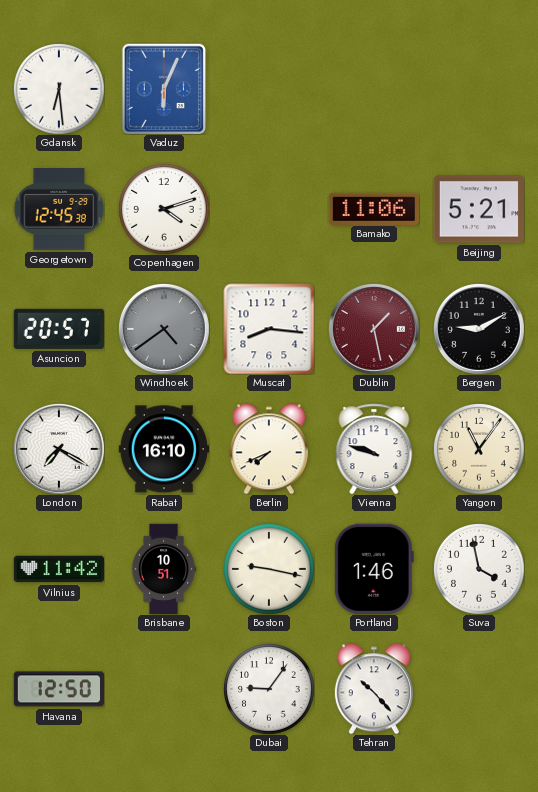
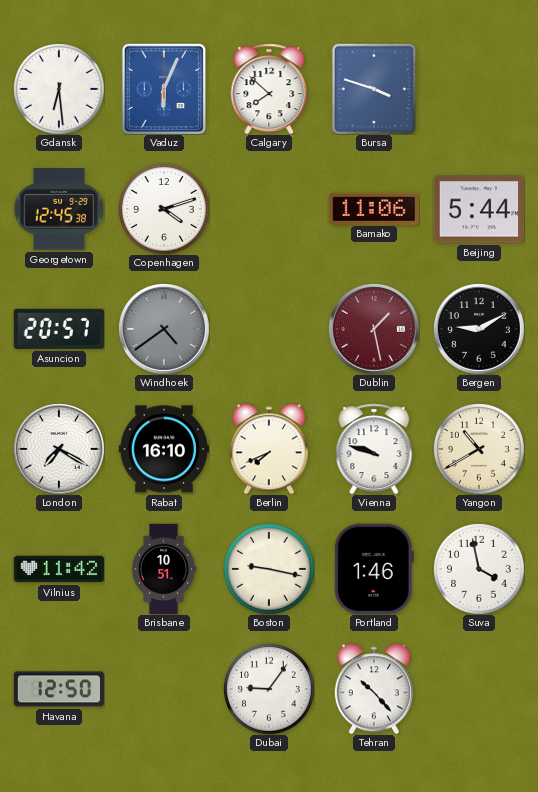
Calgary: none -> 7:52
Bursa: none -> 3:48
Beijing: 5:21 -> 5:44
Muscat: 8:16 -> none
Yangon: 11:06 -> 10:40
